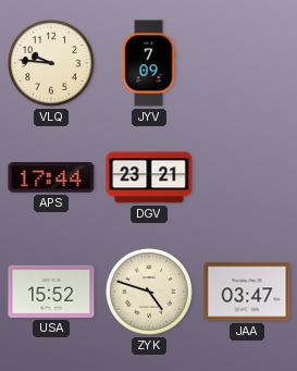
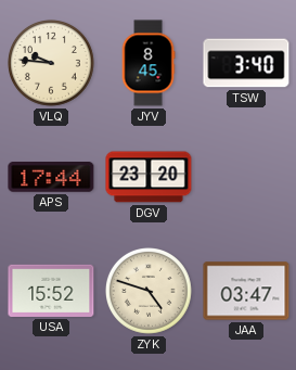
JYV: 7:09 -> 8:45
TSW: none -> 3:40
DGV: 23:21 -> 23:20
